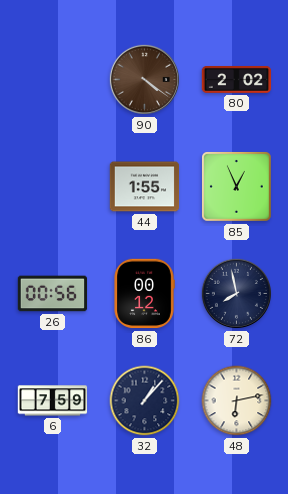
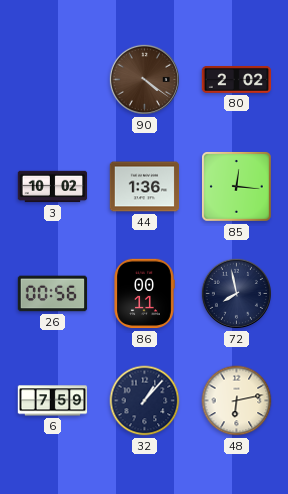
3: none -> 10:02
44: 1:55 -> 1:36
85: 12:56 -> 12:16
86: 00:12 -> 00:11
